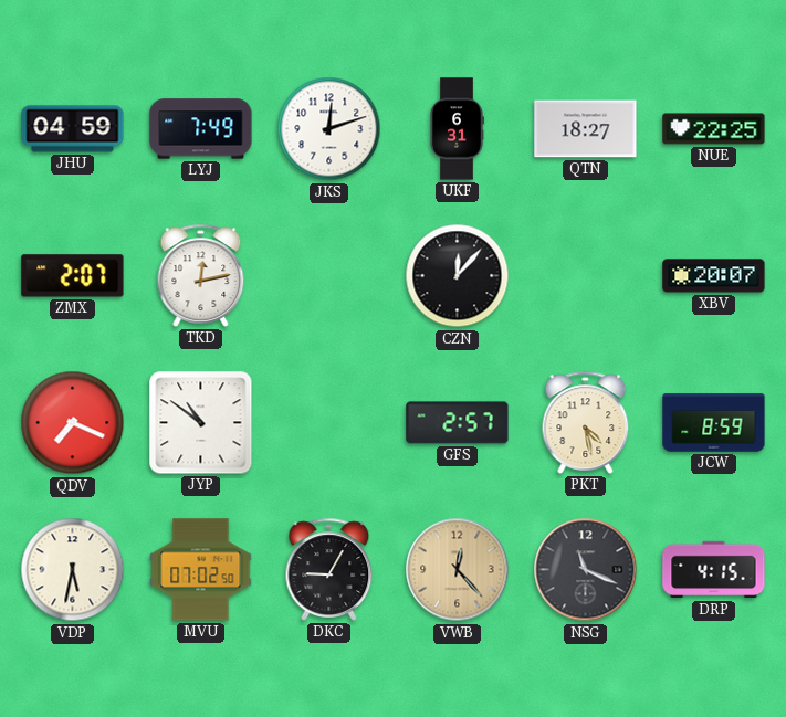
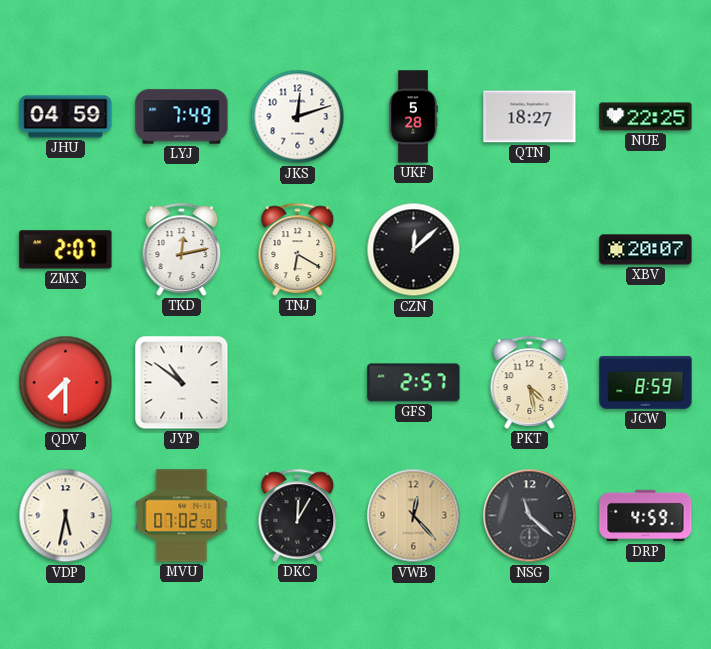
UKF: 6:31 -> 5:28
TNJ: none -> 6:20
CZN: 12:07 -> 12:08
QDV: 7:19 -> 7:30
DKC: 9:05 -> 12:05
NSG: 11:19 -> 11:22
DRP: 4:15 -> 4:59
